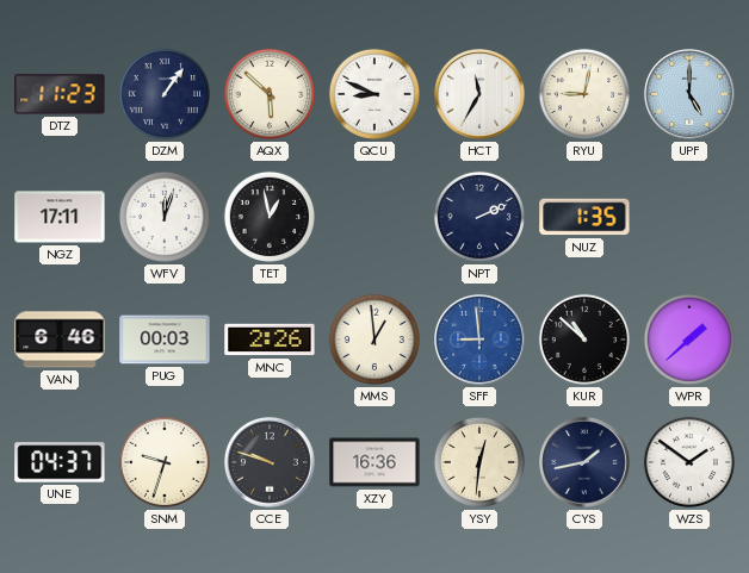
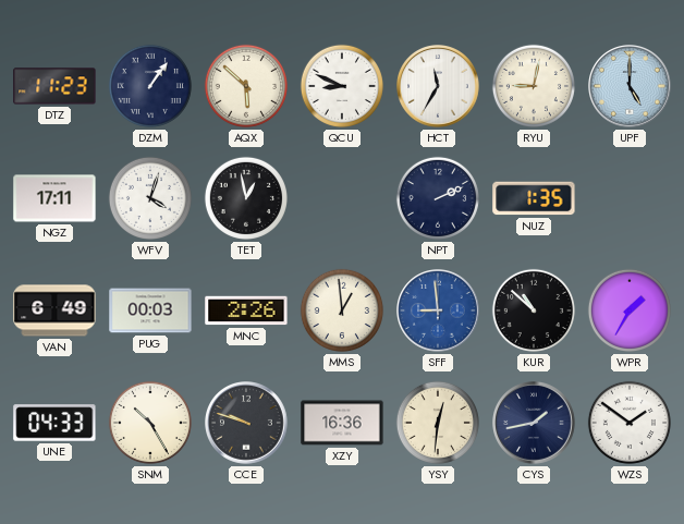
WFV: 12:03 -> 4:03
VAN: 6:46 -> 6:49
WPR: 1:38 -> 1:35
UNE: 04:37 -> 04:33
SNM: 9:33 -> 10:25
